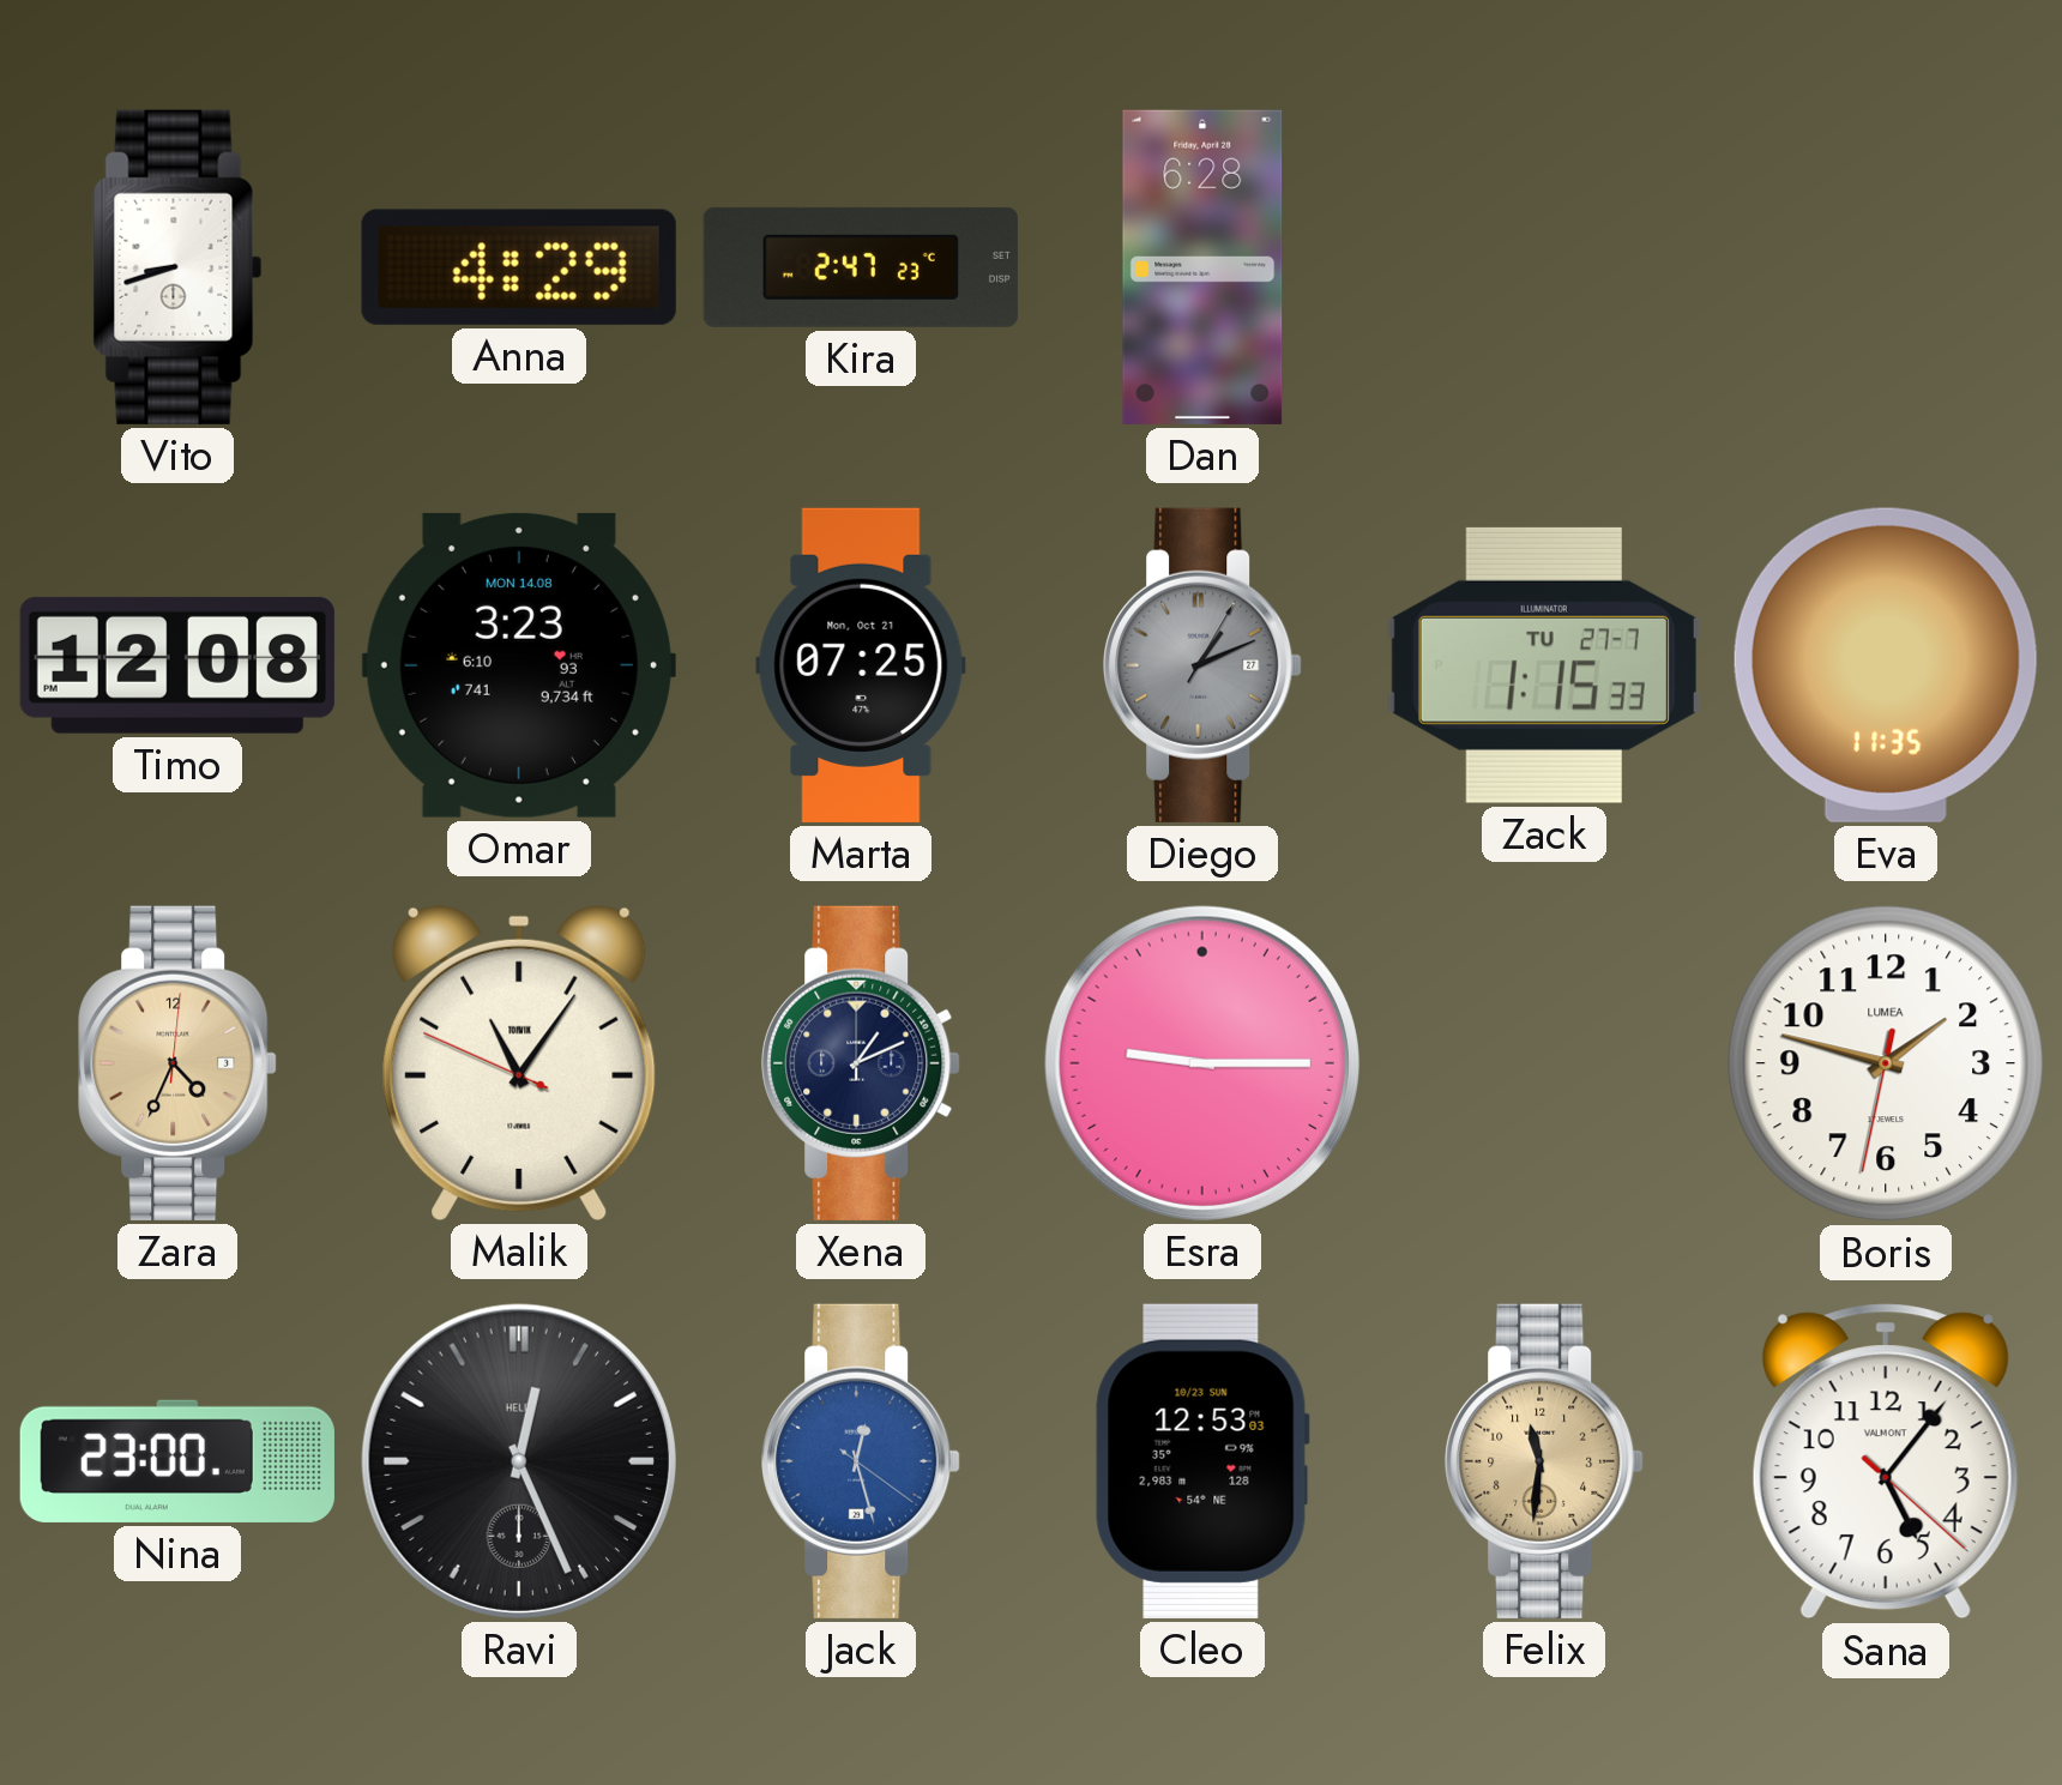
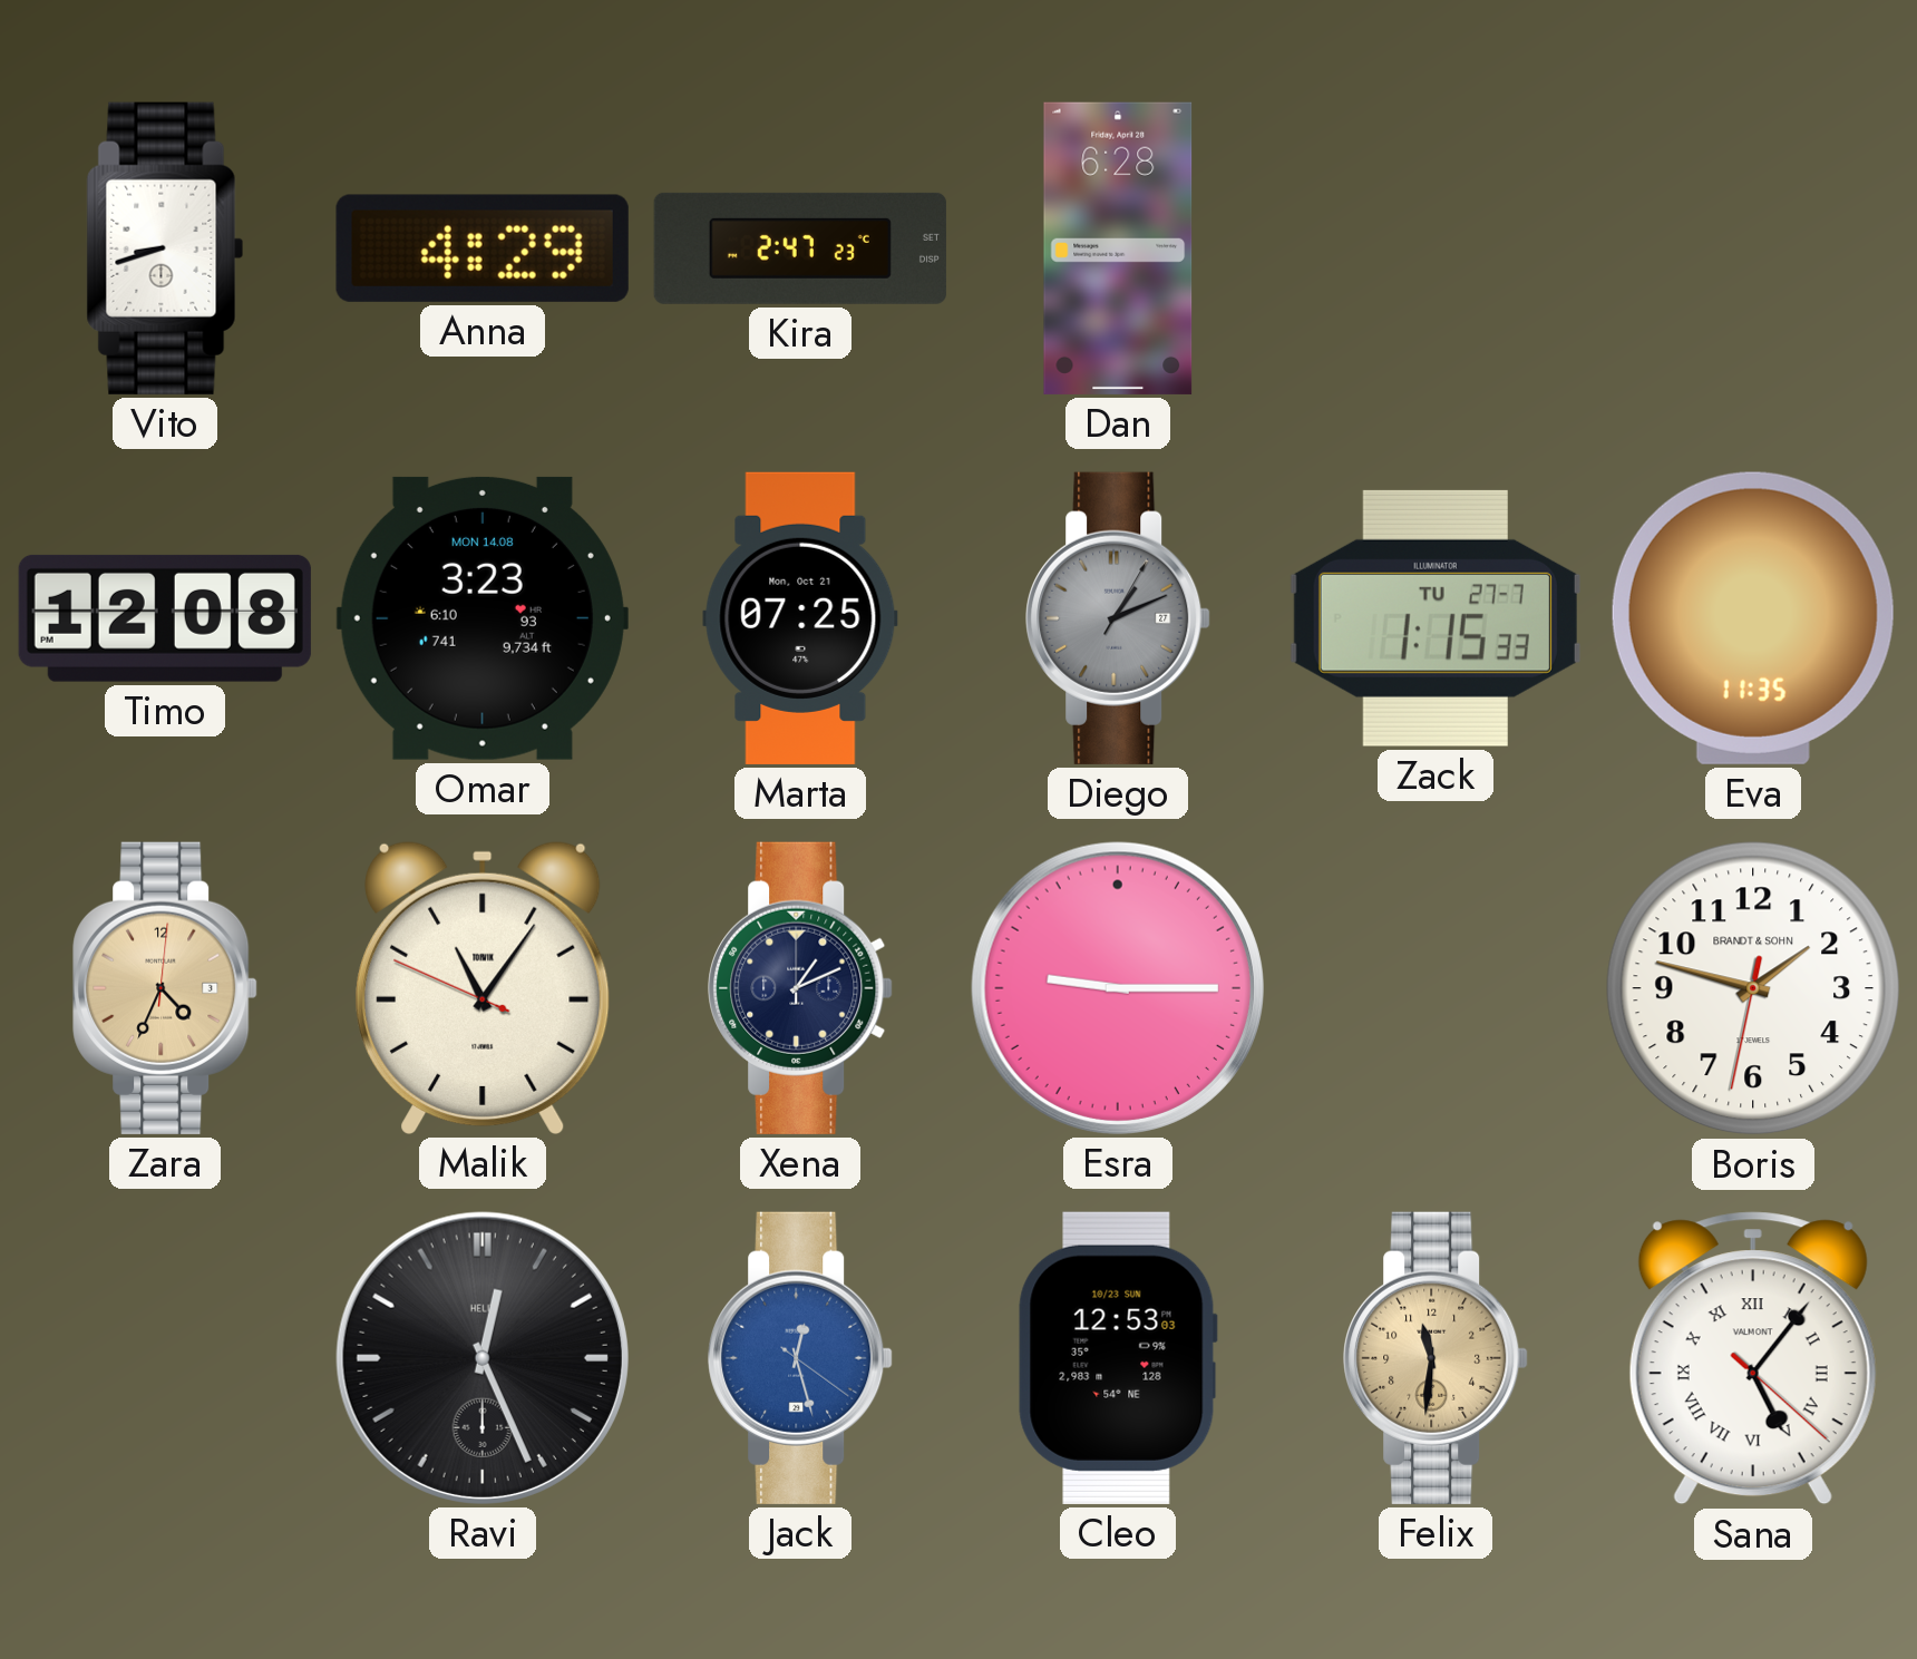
Boris brand: LUMEA -> BRANDT & SOHN
Nina: 23:00 -> none
Sana numerals: Arabic -> Roman
